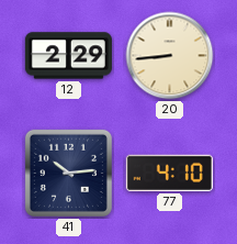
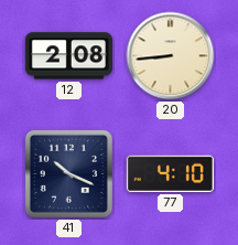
12: 2:29 -> 2:08
41: 10:14 -> 10:19
